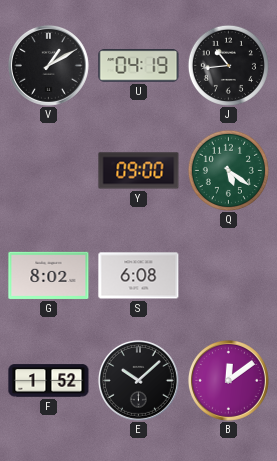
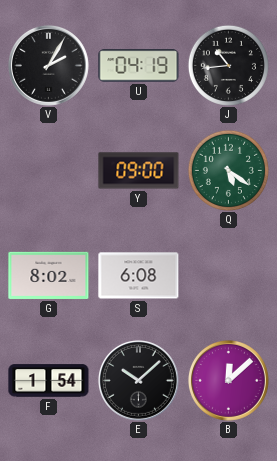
V: 1:10 -> 2:05
F: 1:52 -> 1:54
B: 12:09 -> 12:08
